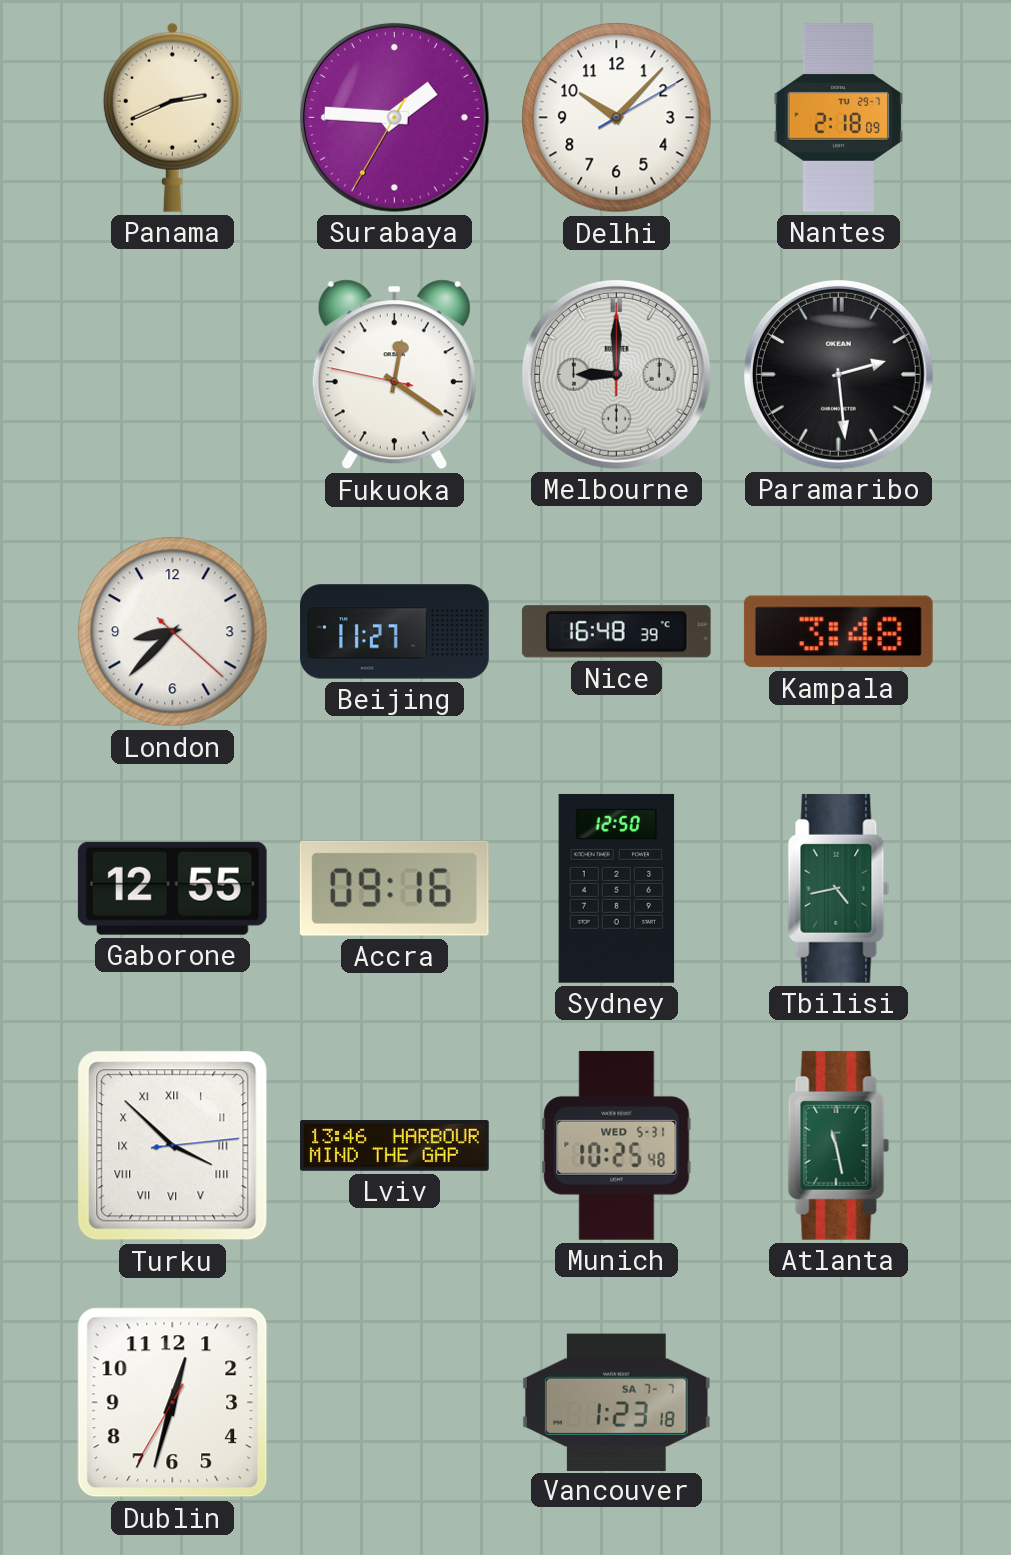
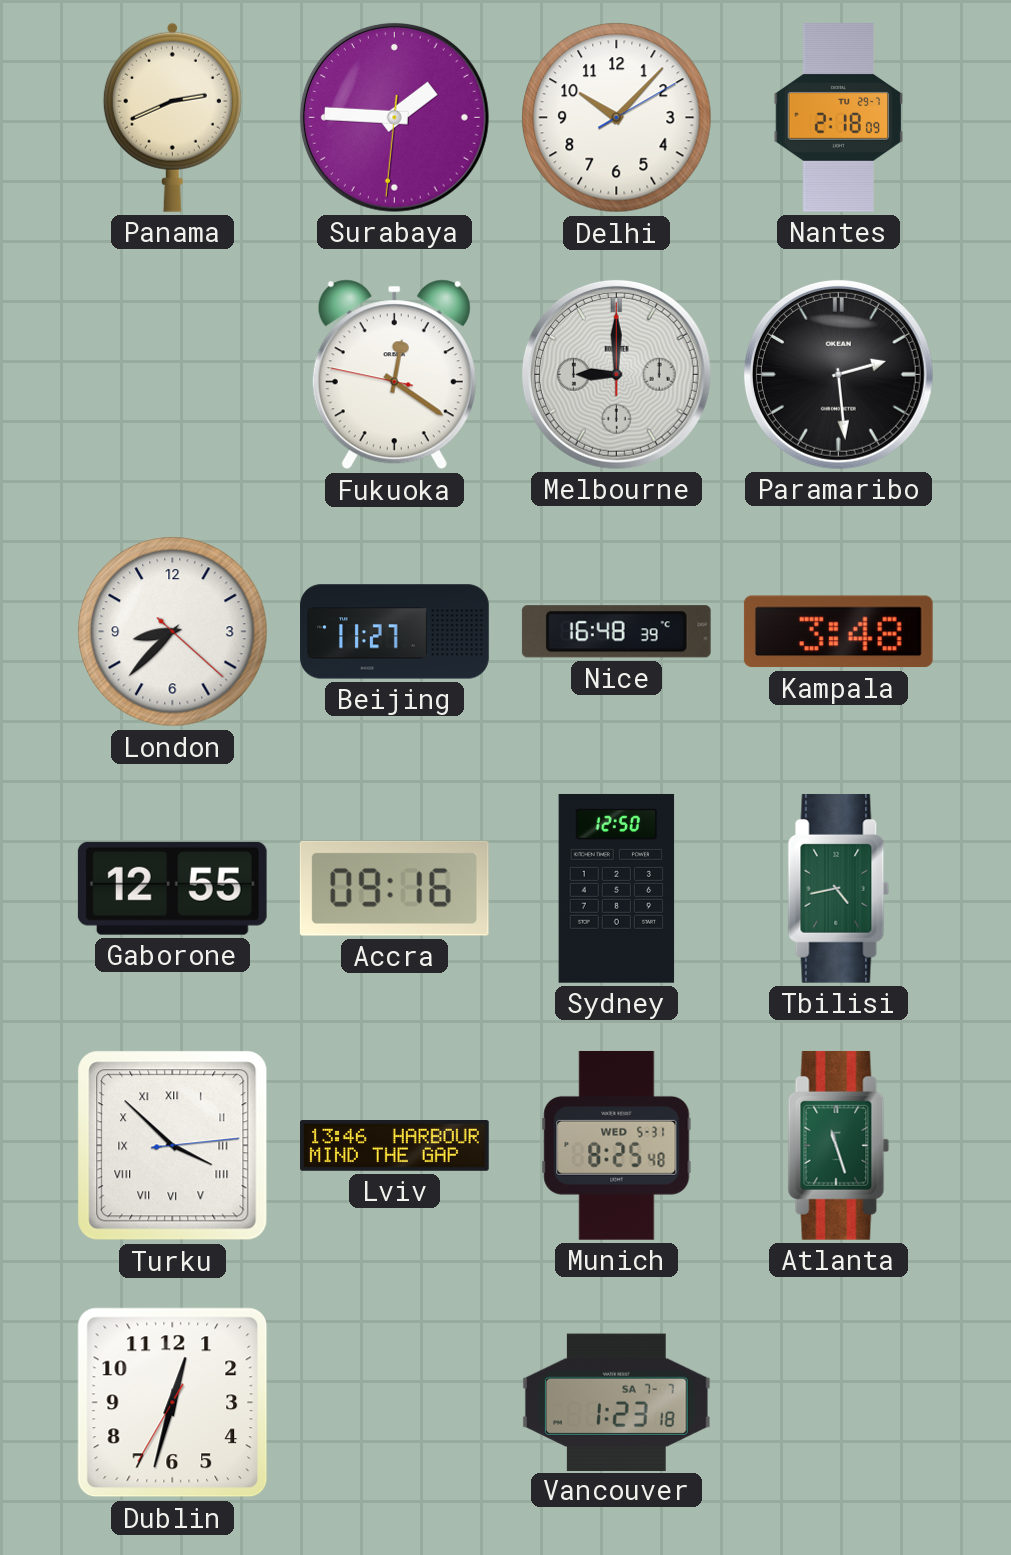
Surabaya: 1:45:35 -> 1:45:31
Munich: 10:25 -> 8:25
Atlanta: 11:28 -> 11:27
